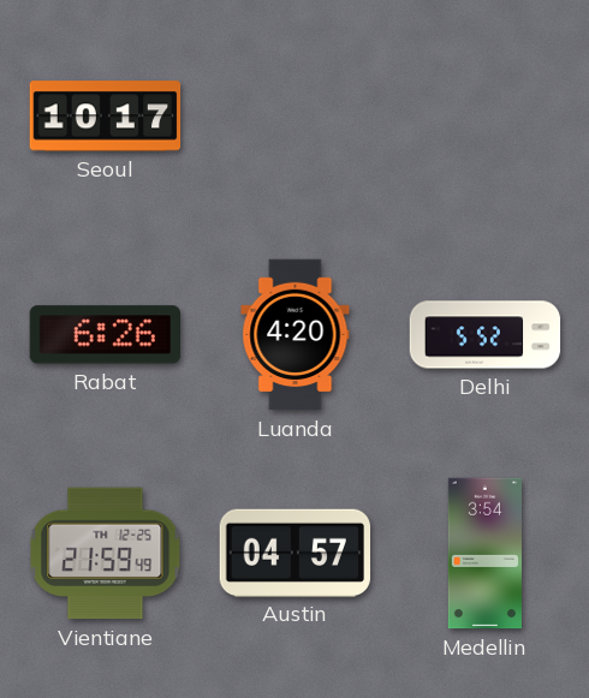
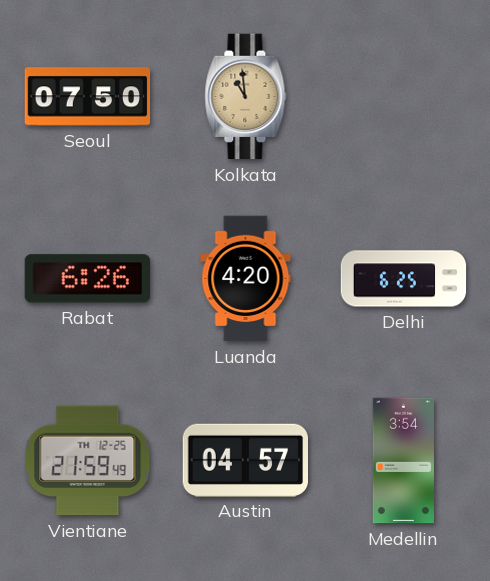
Seoul: 10:17 -> 07:50
Kolkata: none -> 10:59
Delhi: 5:52 -> 6:25
